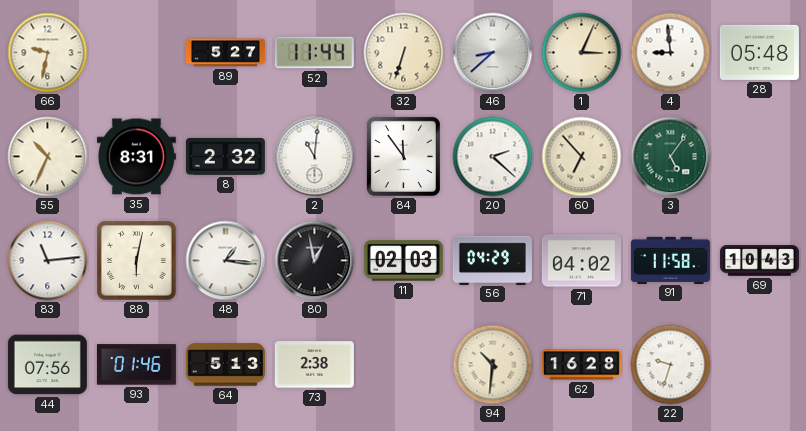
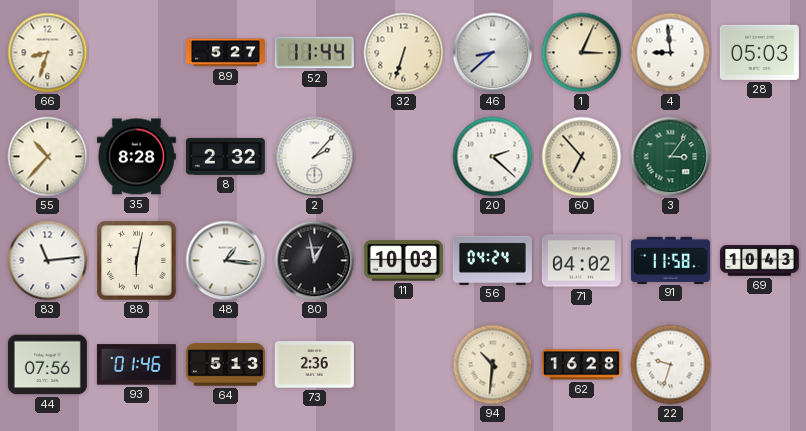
66: 9:32 -> 8:33
28: 05:48 -> 05:03
55: 10:34 -> 10:37
35: 8:31 -> 8:28
2: 11:01 -> 2:07
84: 11:54 -> none
3: 5:06 -> 3:06
11: 02:03 -> 10:03
56: 04:29 -> 04:24
73: 2:38 -> 2:36
